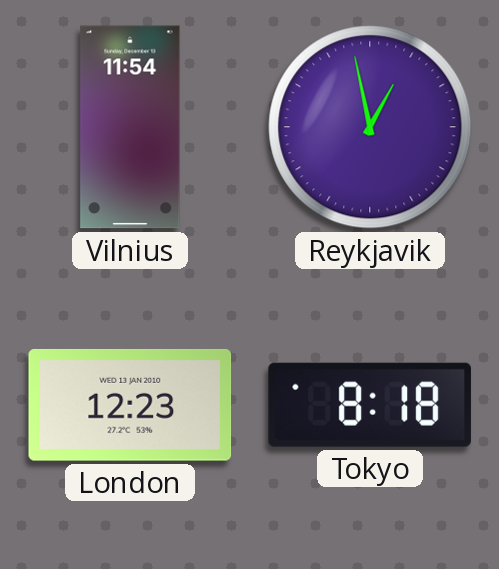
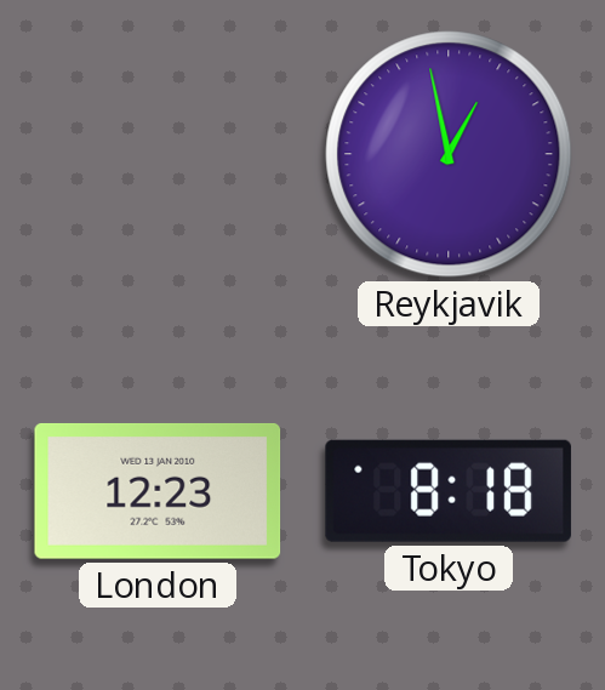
Vilnius: 11:54 -> none
